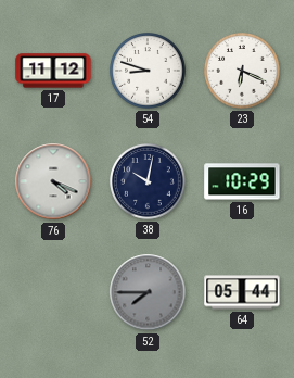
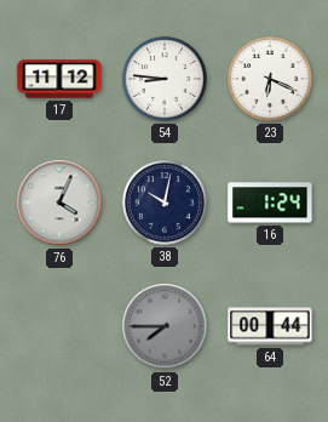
54: 8:48 -> 8:46
76: 4:19 -> 4:04
16: 10:29 -> 1:24
64: 05:44 -> 00:44
